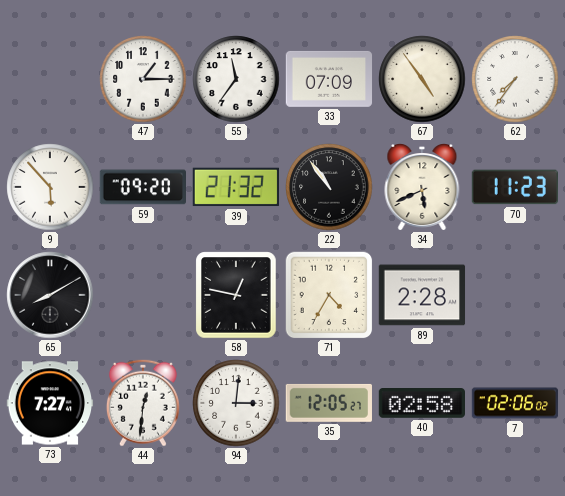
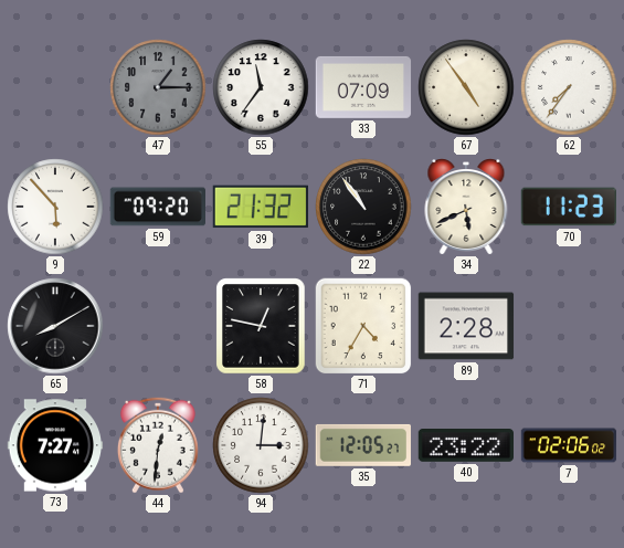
47 dial: white -> grey
40: 02:58 -> 23:22
